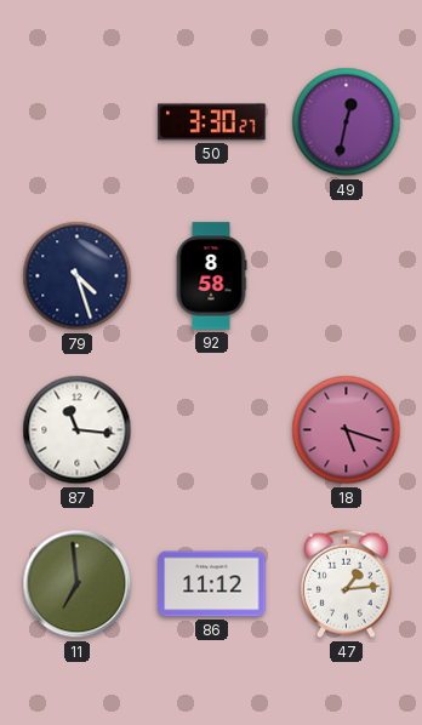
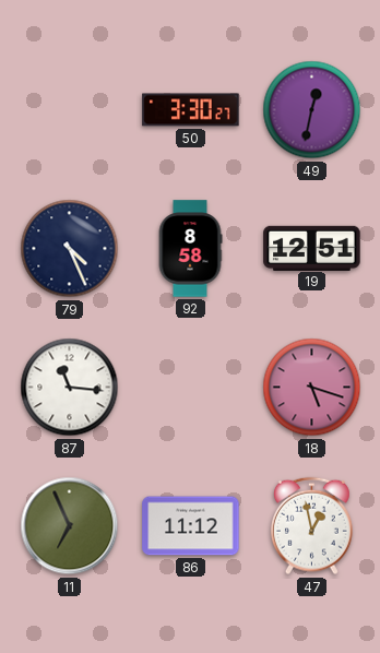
79: 4:27 -> 4:26
19: none -> 12:51
11: 6:59 -> 6:56
47: 1:14 -> 12:58
